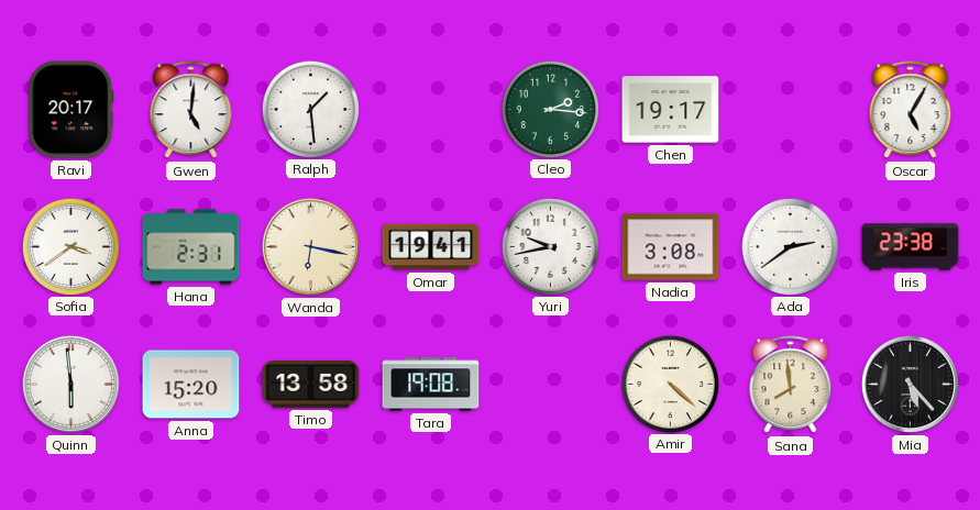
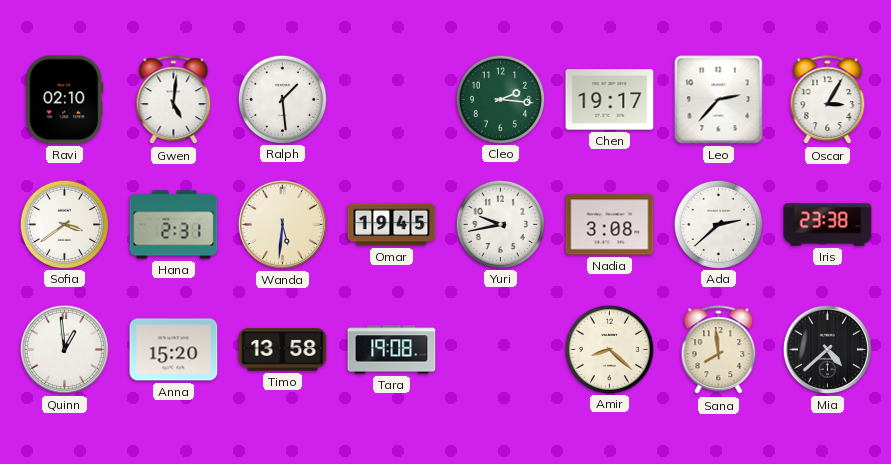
Ravi: 20:17 -> 02:10
Leo: none -> 2:37
Oscar: 5:05 -> 3:05
Wanda: 6:17 -> 5:31
Omar: 19:41 -> 19:45
Ada: 2:39 -> 2:38
Quinn: 5:59 -> 12:59
Amir: 4:22 -> 8:22
Mia: 5:23 -> 4:38
